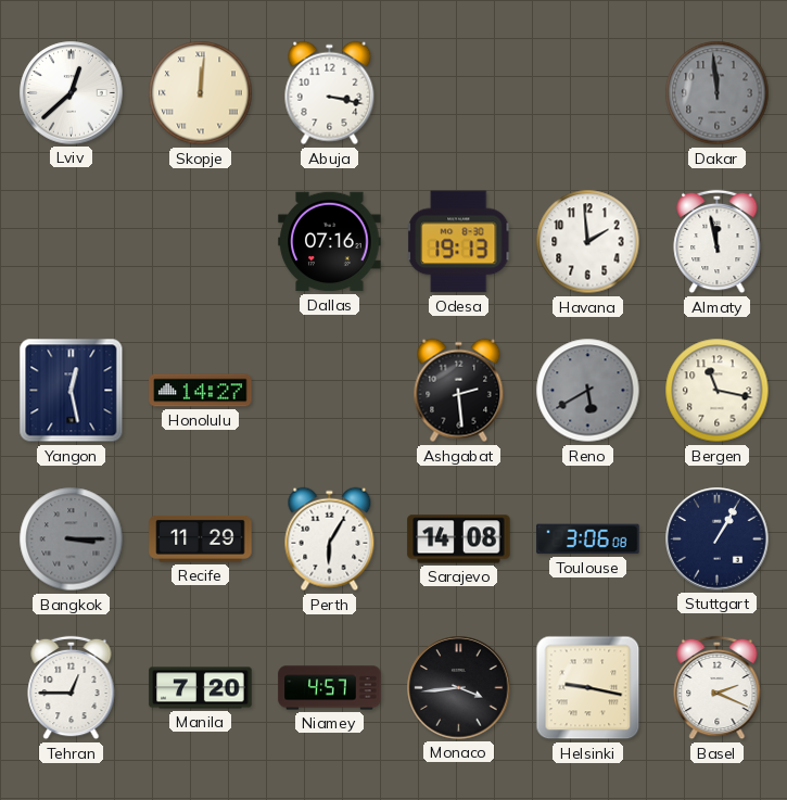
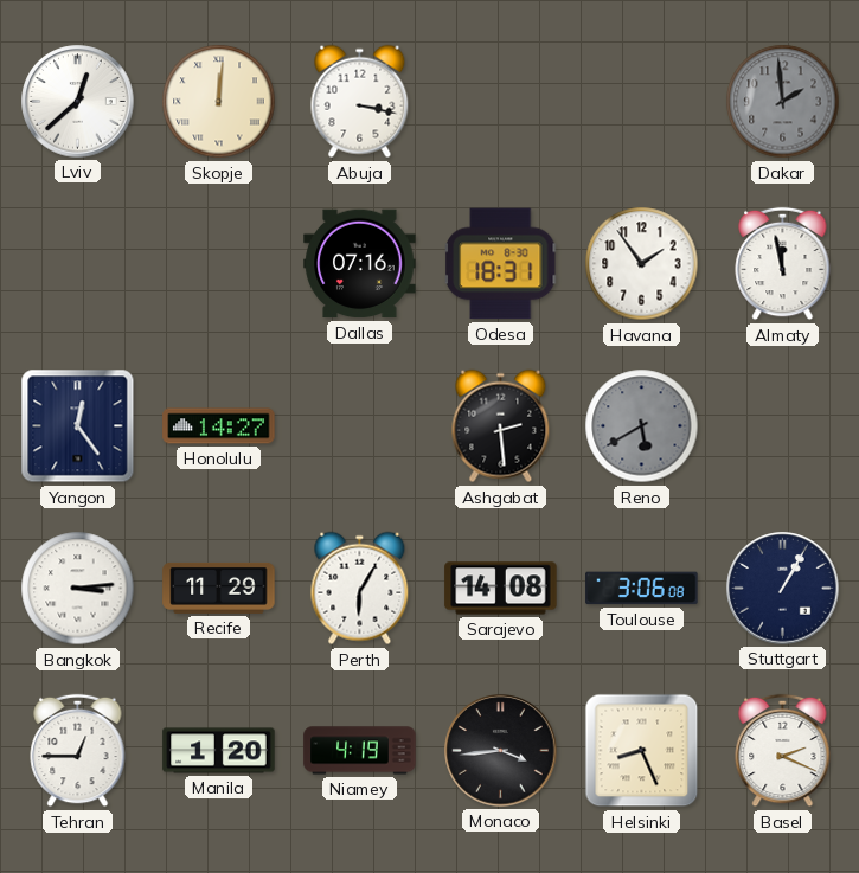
Dakar: 11:59 -> 1:59
Odesa: 19:13 -> 18:31
Havana: 1:59 -> 1:54
Yangon: 12:28 -> 12:24
Bergen: 11:17 -> none
Bangkok: 3:15 -> 3:14
Bangkok dial: grey -> white
Manila: 7:20 -> 1:20
Niamey: 4:57 -> 4:19
Helsinki: 9:17 -> 8:26
